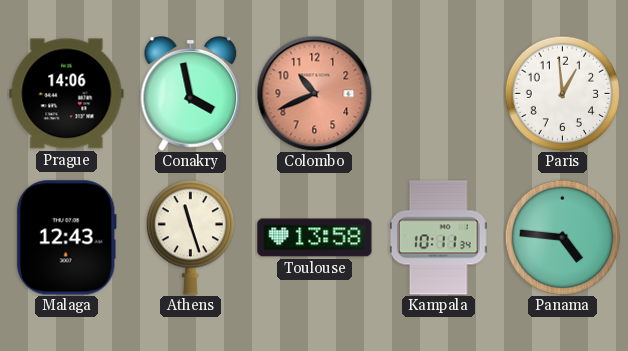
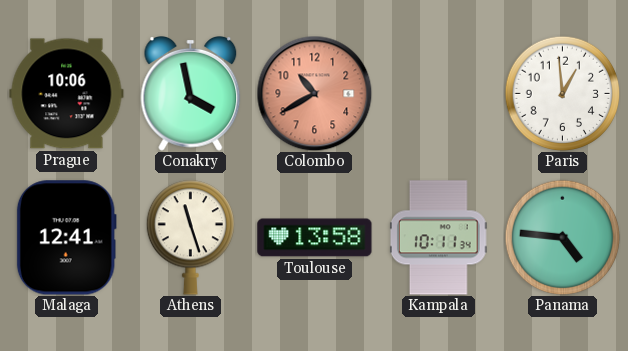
Prague: 14:06 -> 10:06
Colombo: 10:41 -> 10:40
Malaga: 12:43 -> 12:41
